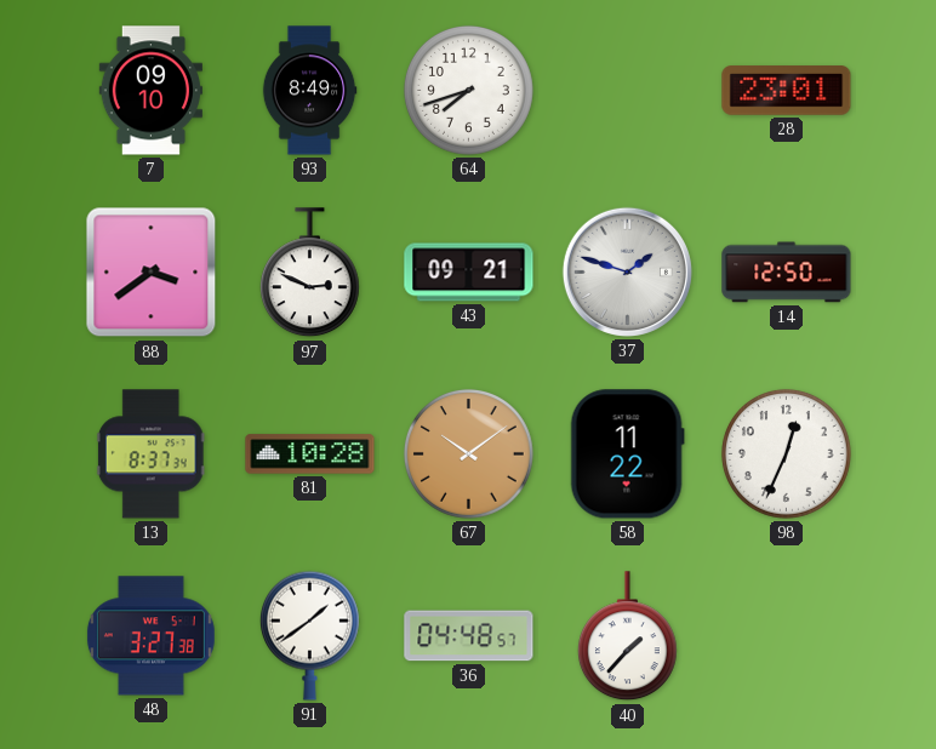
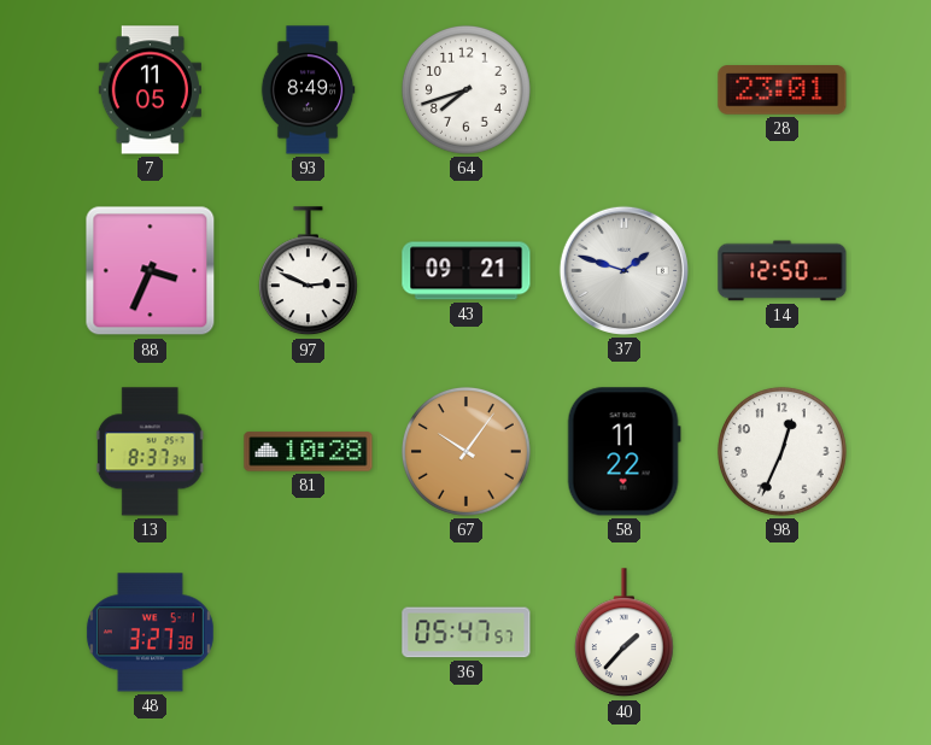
7: 09:10 -> 11:05
88: 3:39 -> 3:34
67: 10:09 -> 10:06
91: 1:39 -> none
36: 04:48 -> 05:47
